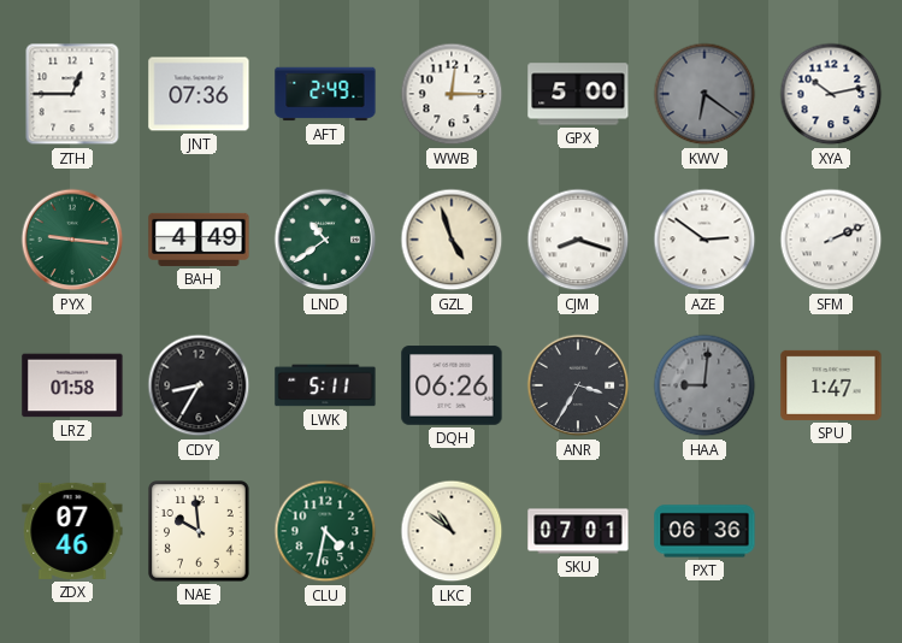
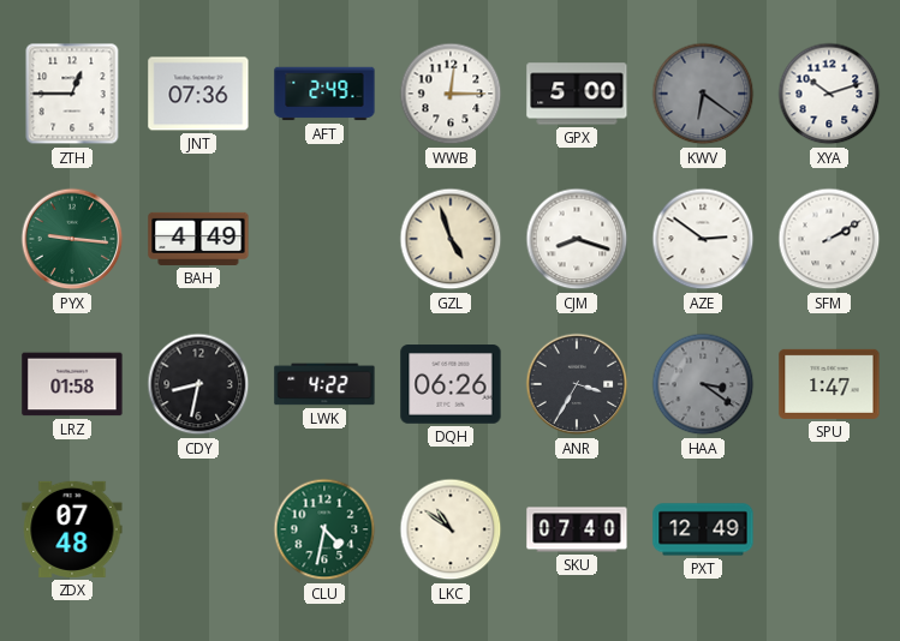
XYA: 10:13 -> 10:12
LND: 10:39 -> none
SFM: 2:11 -> 2:10
CDY: 8:35 -> 8:32
LWK: 5:11 -> 4:22
HAA: 9:01 -> 3:21
ZDX: 07:46 -> 07:48
NAE: 9:59 -> none
SKU: 07:01 -> 07:40
PXT: 06:36 -> 12:49
